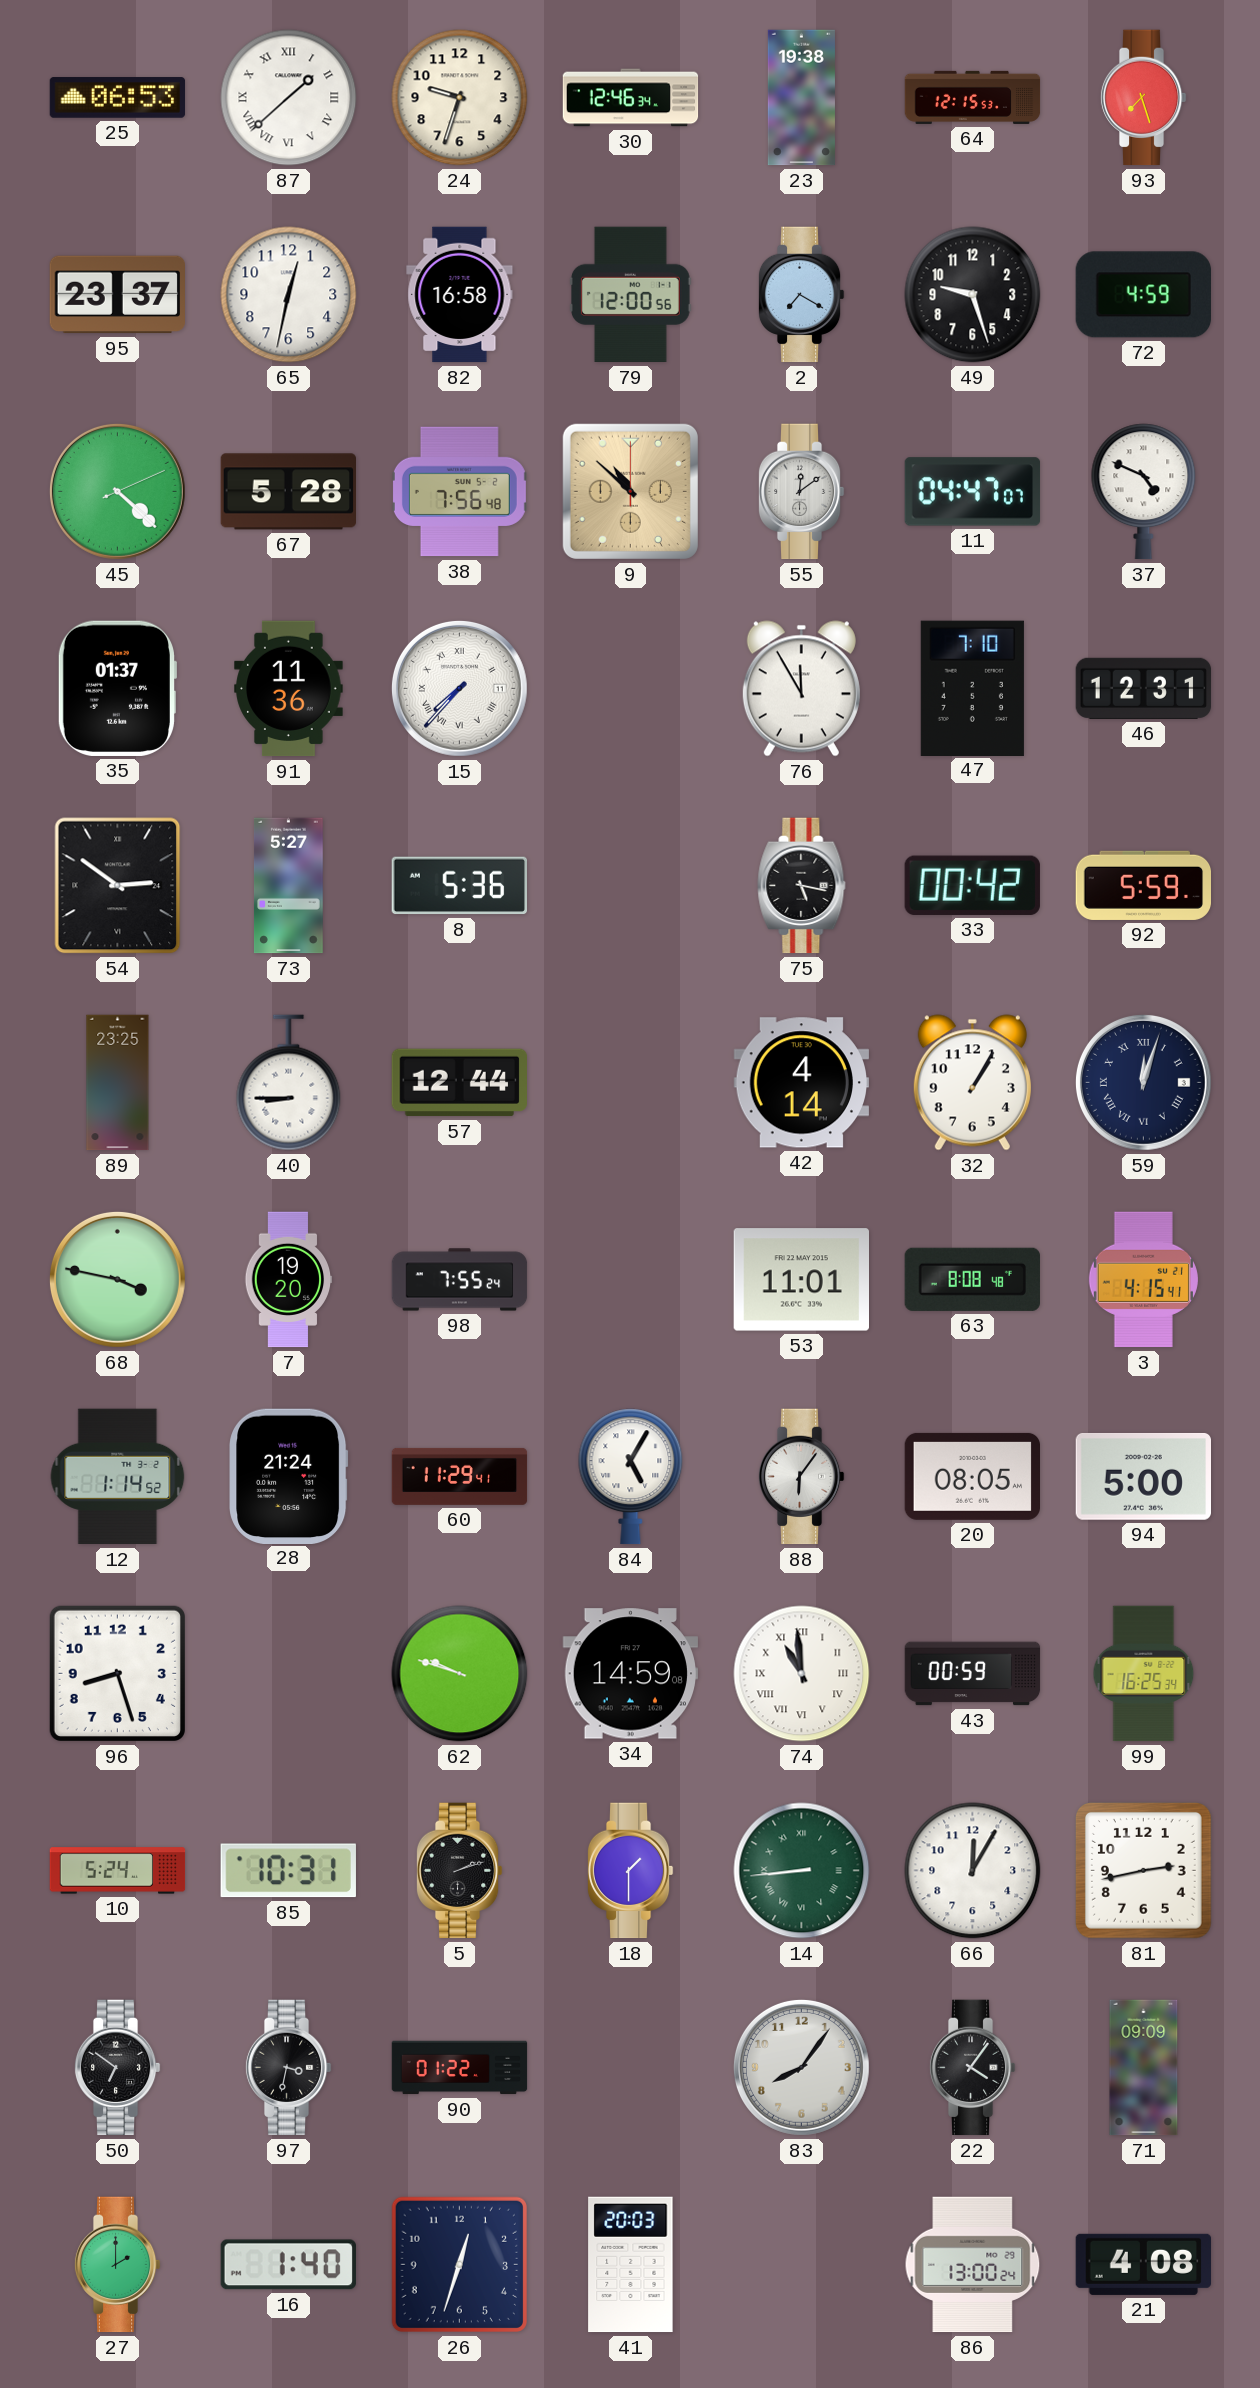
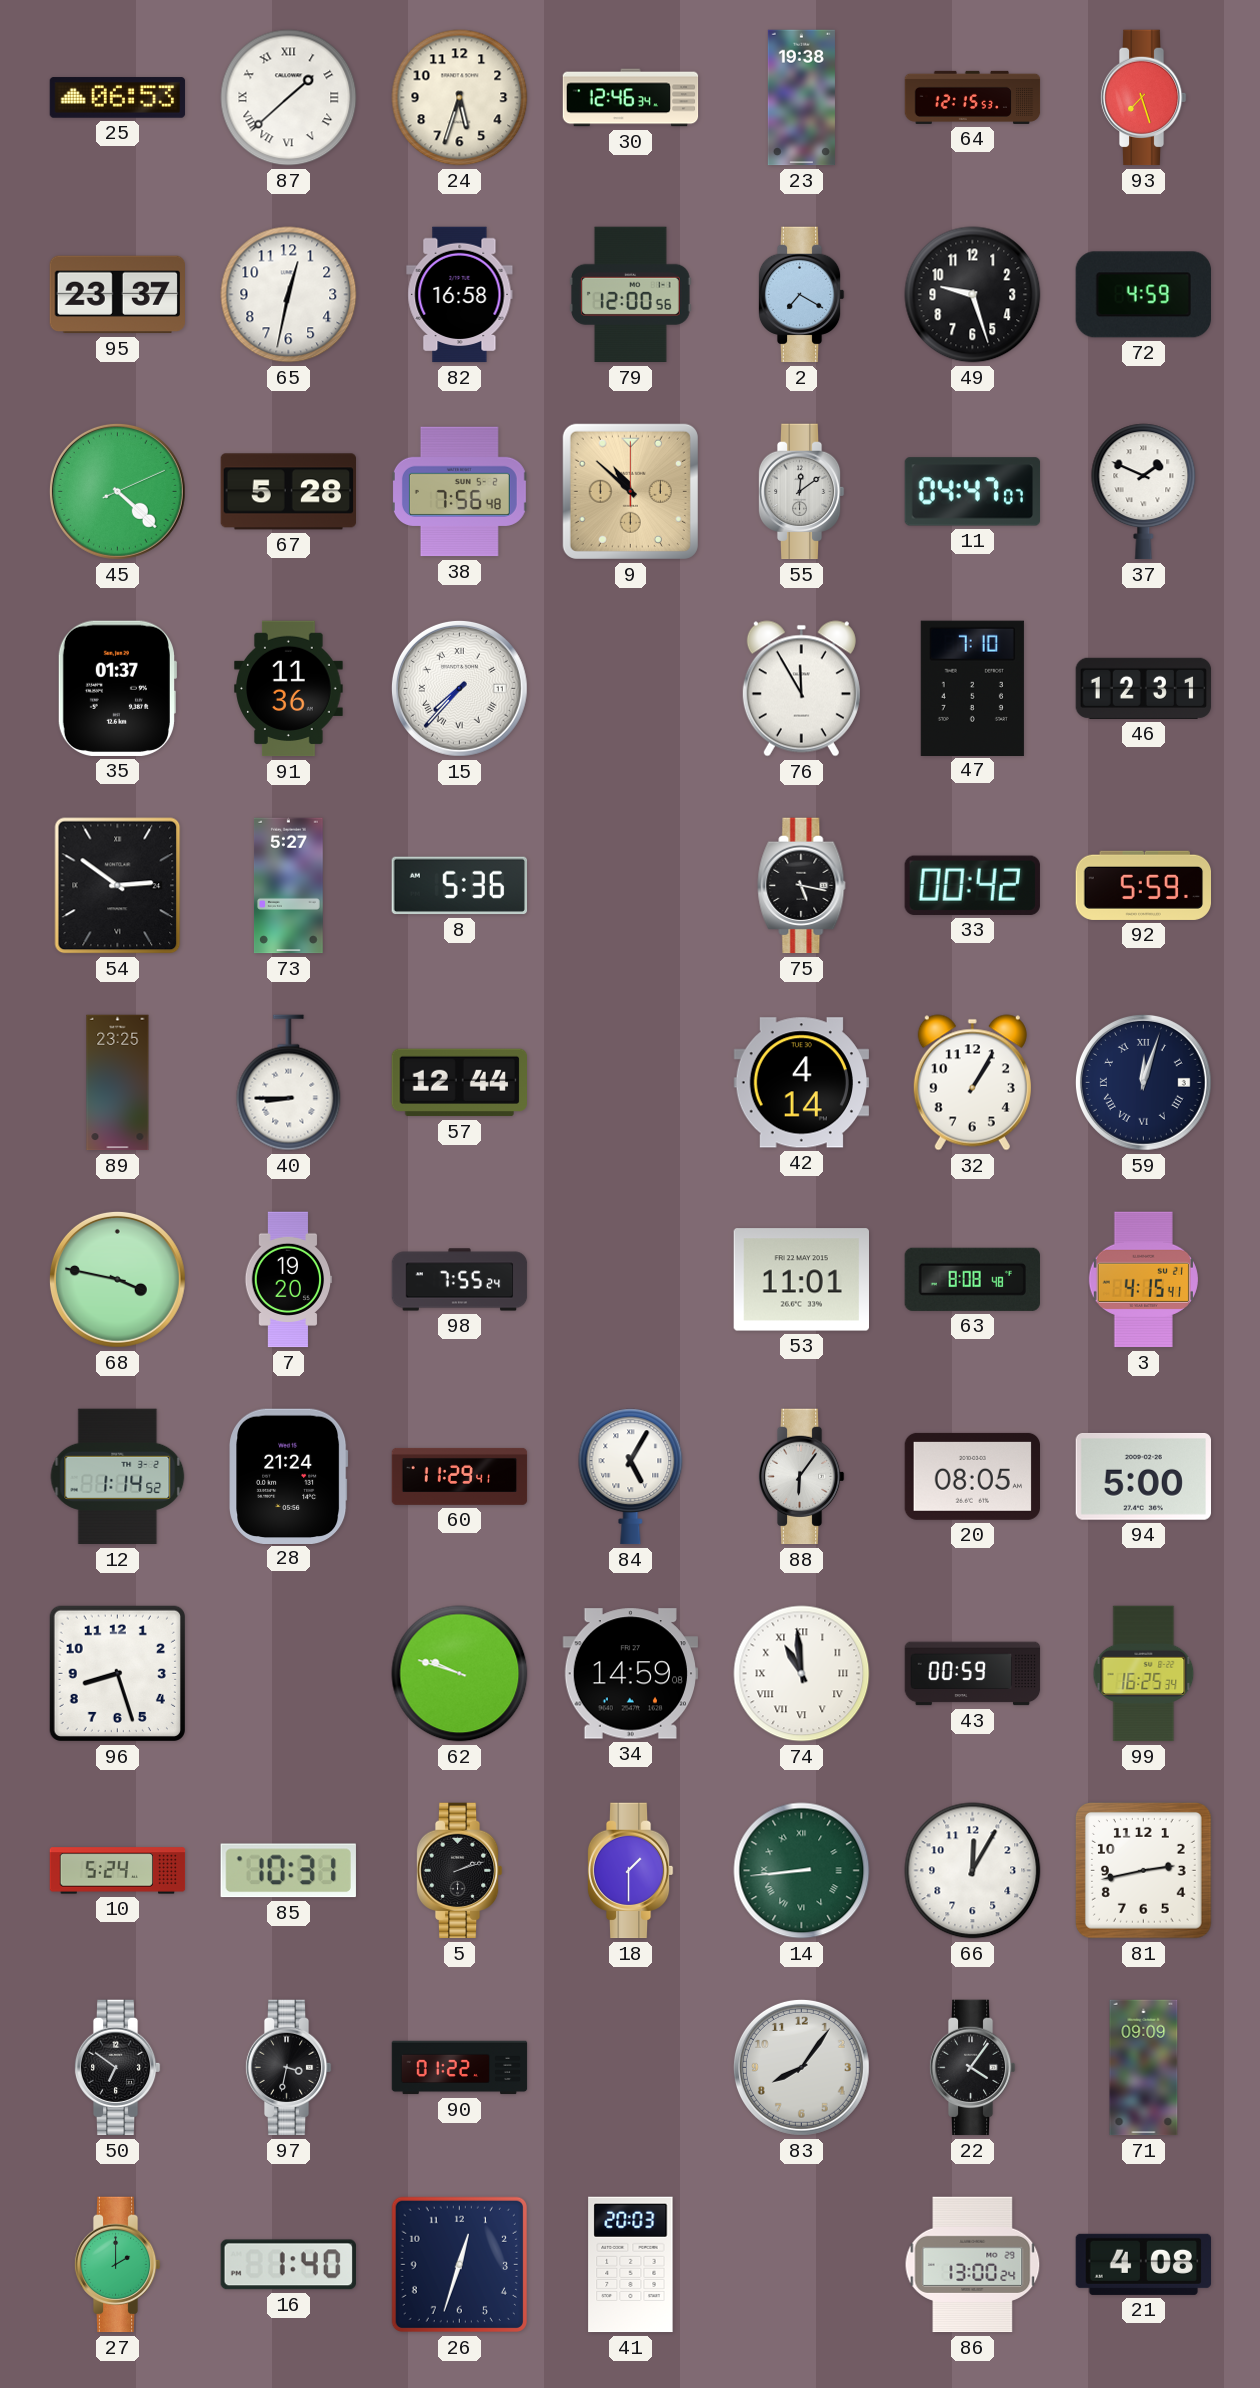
24: 9:33 -> 5:33
37: 4:49 -> 1:49
